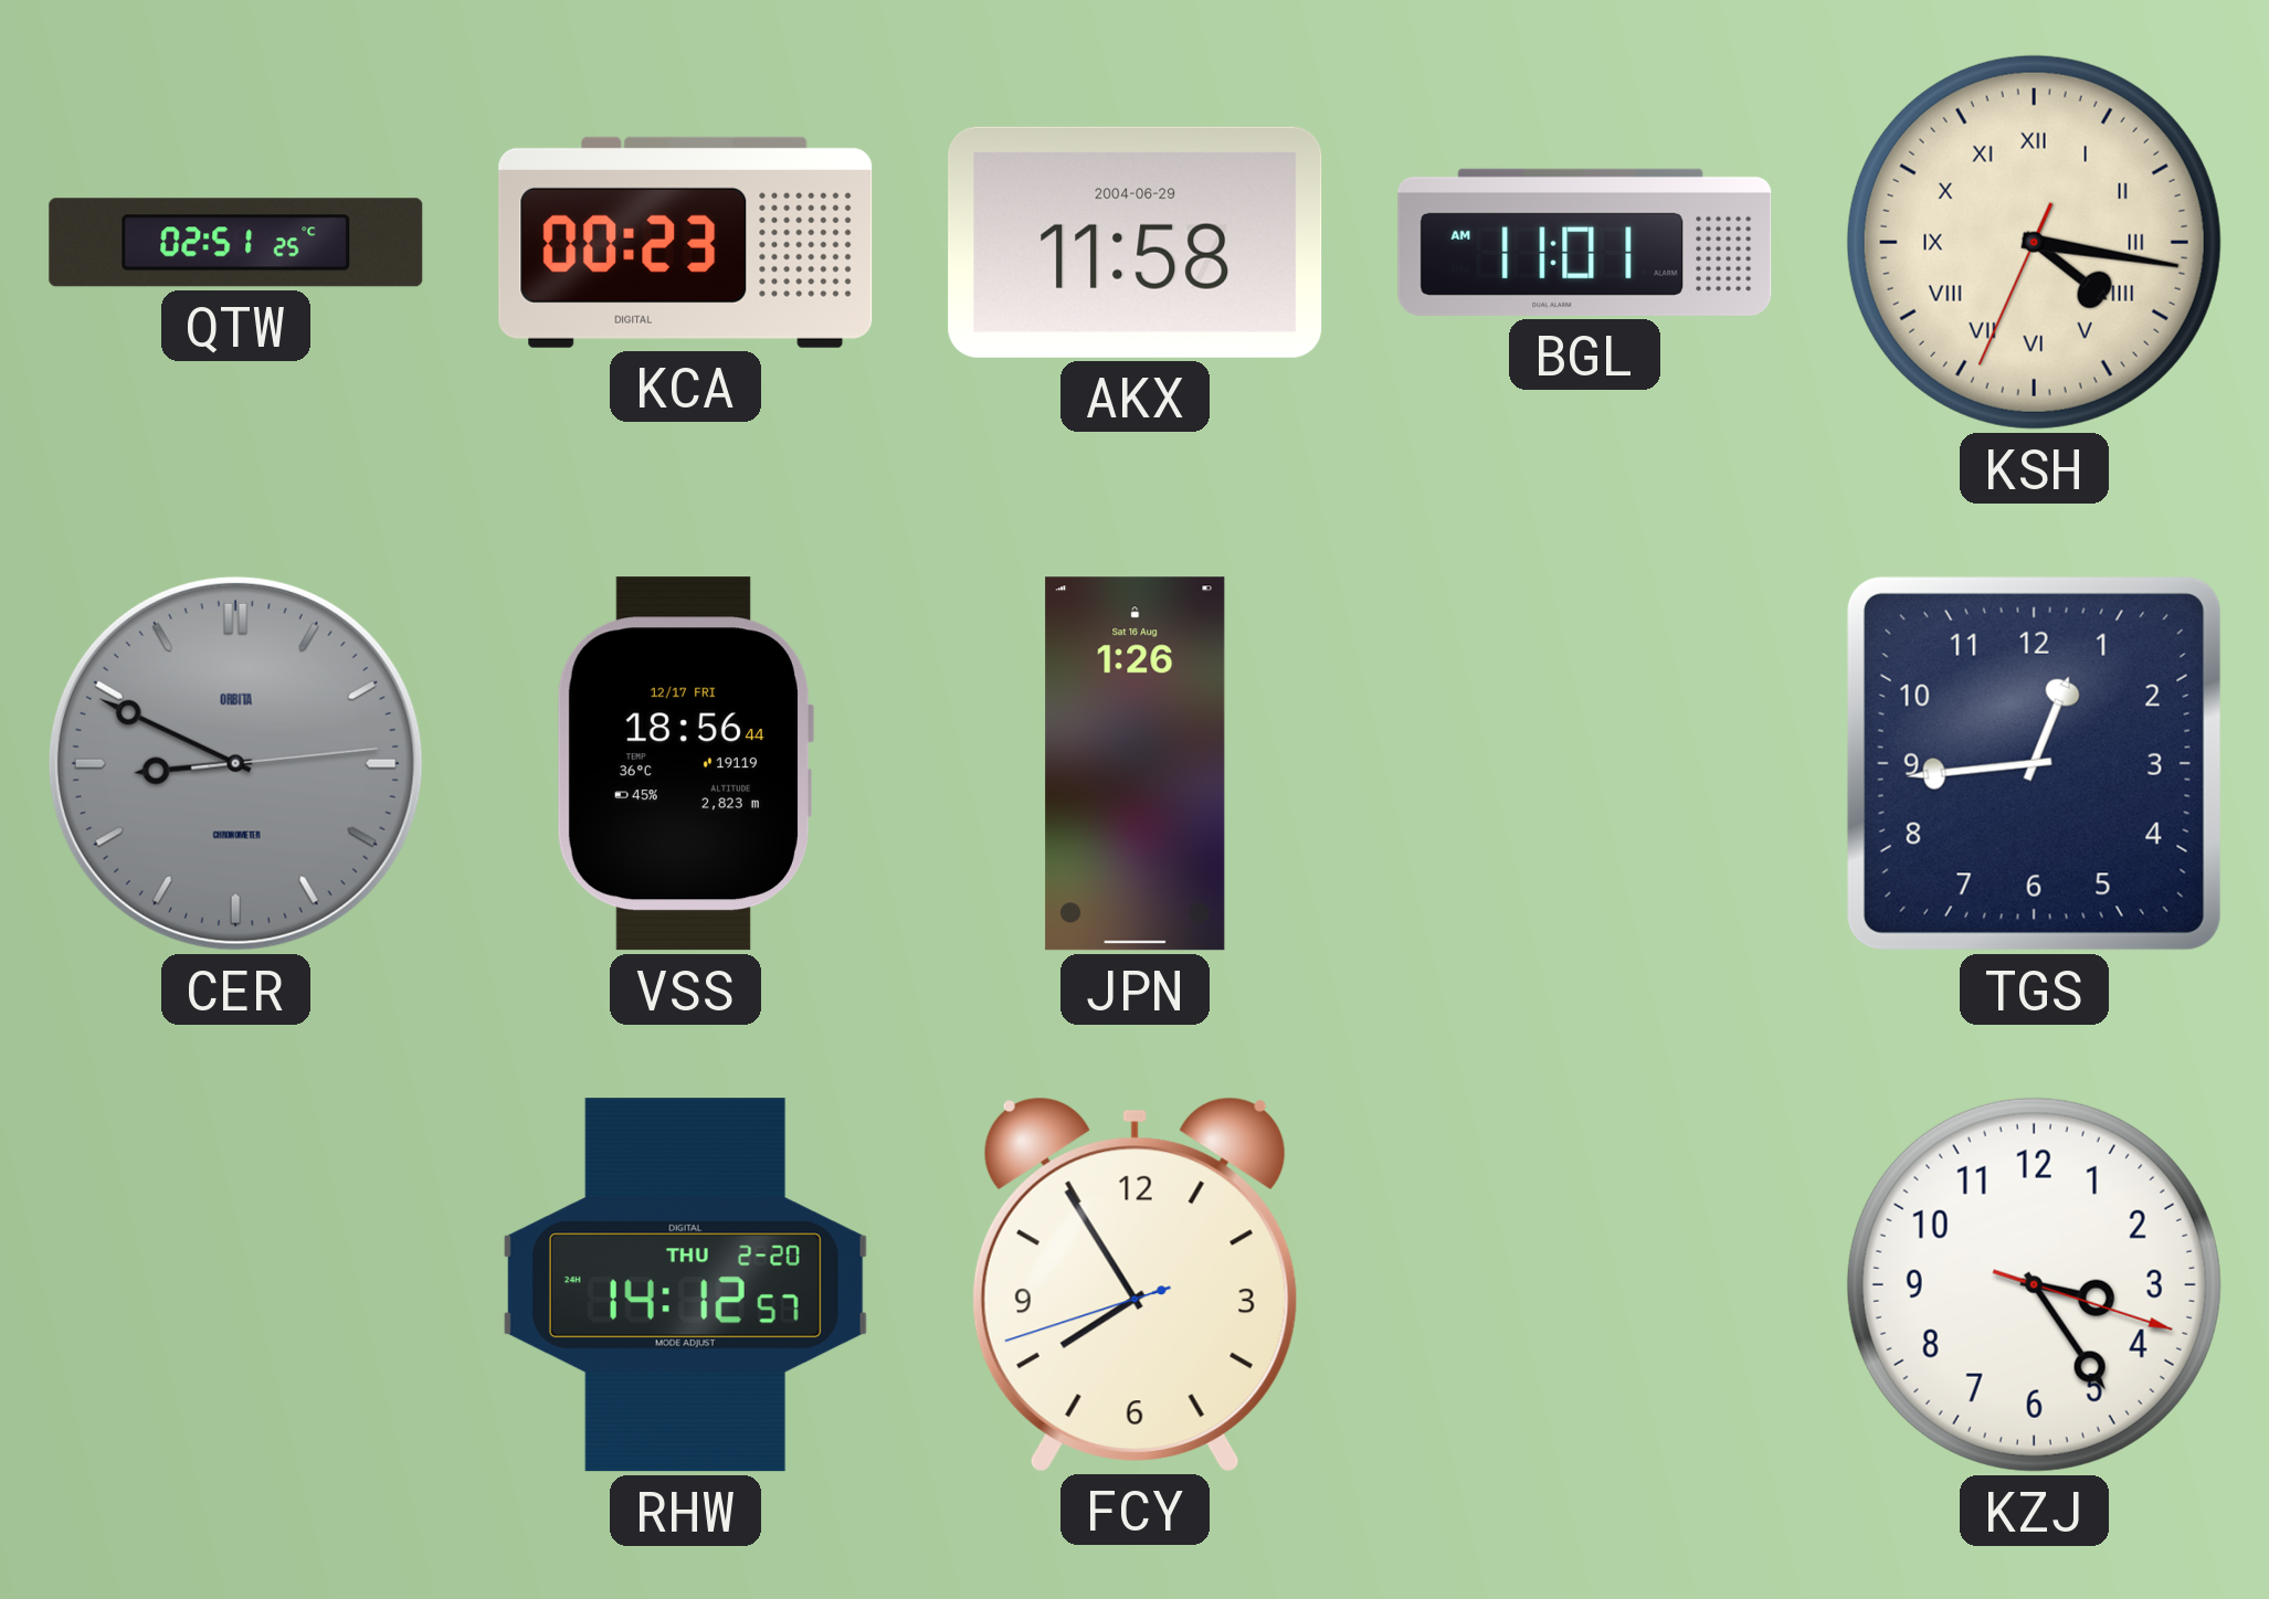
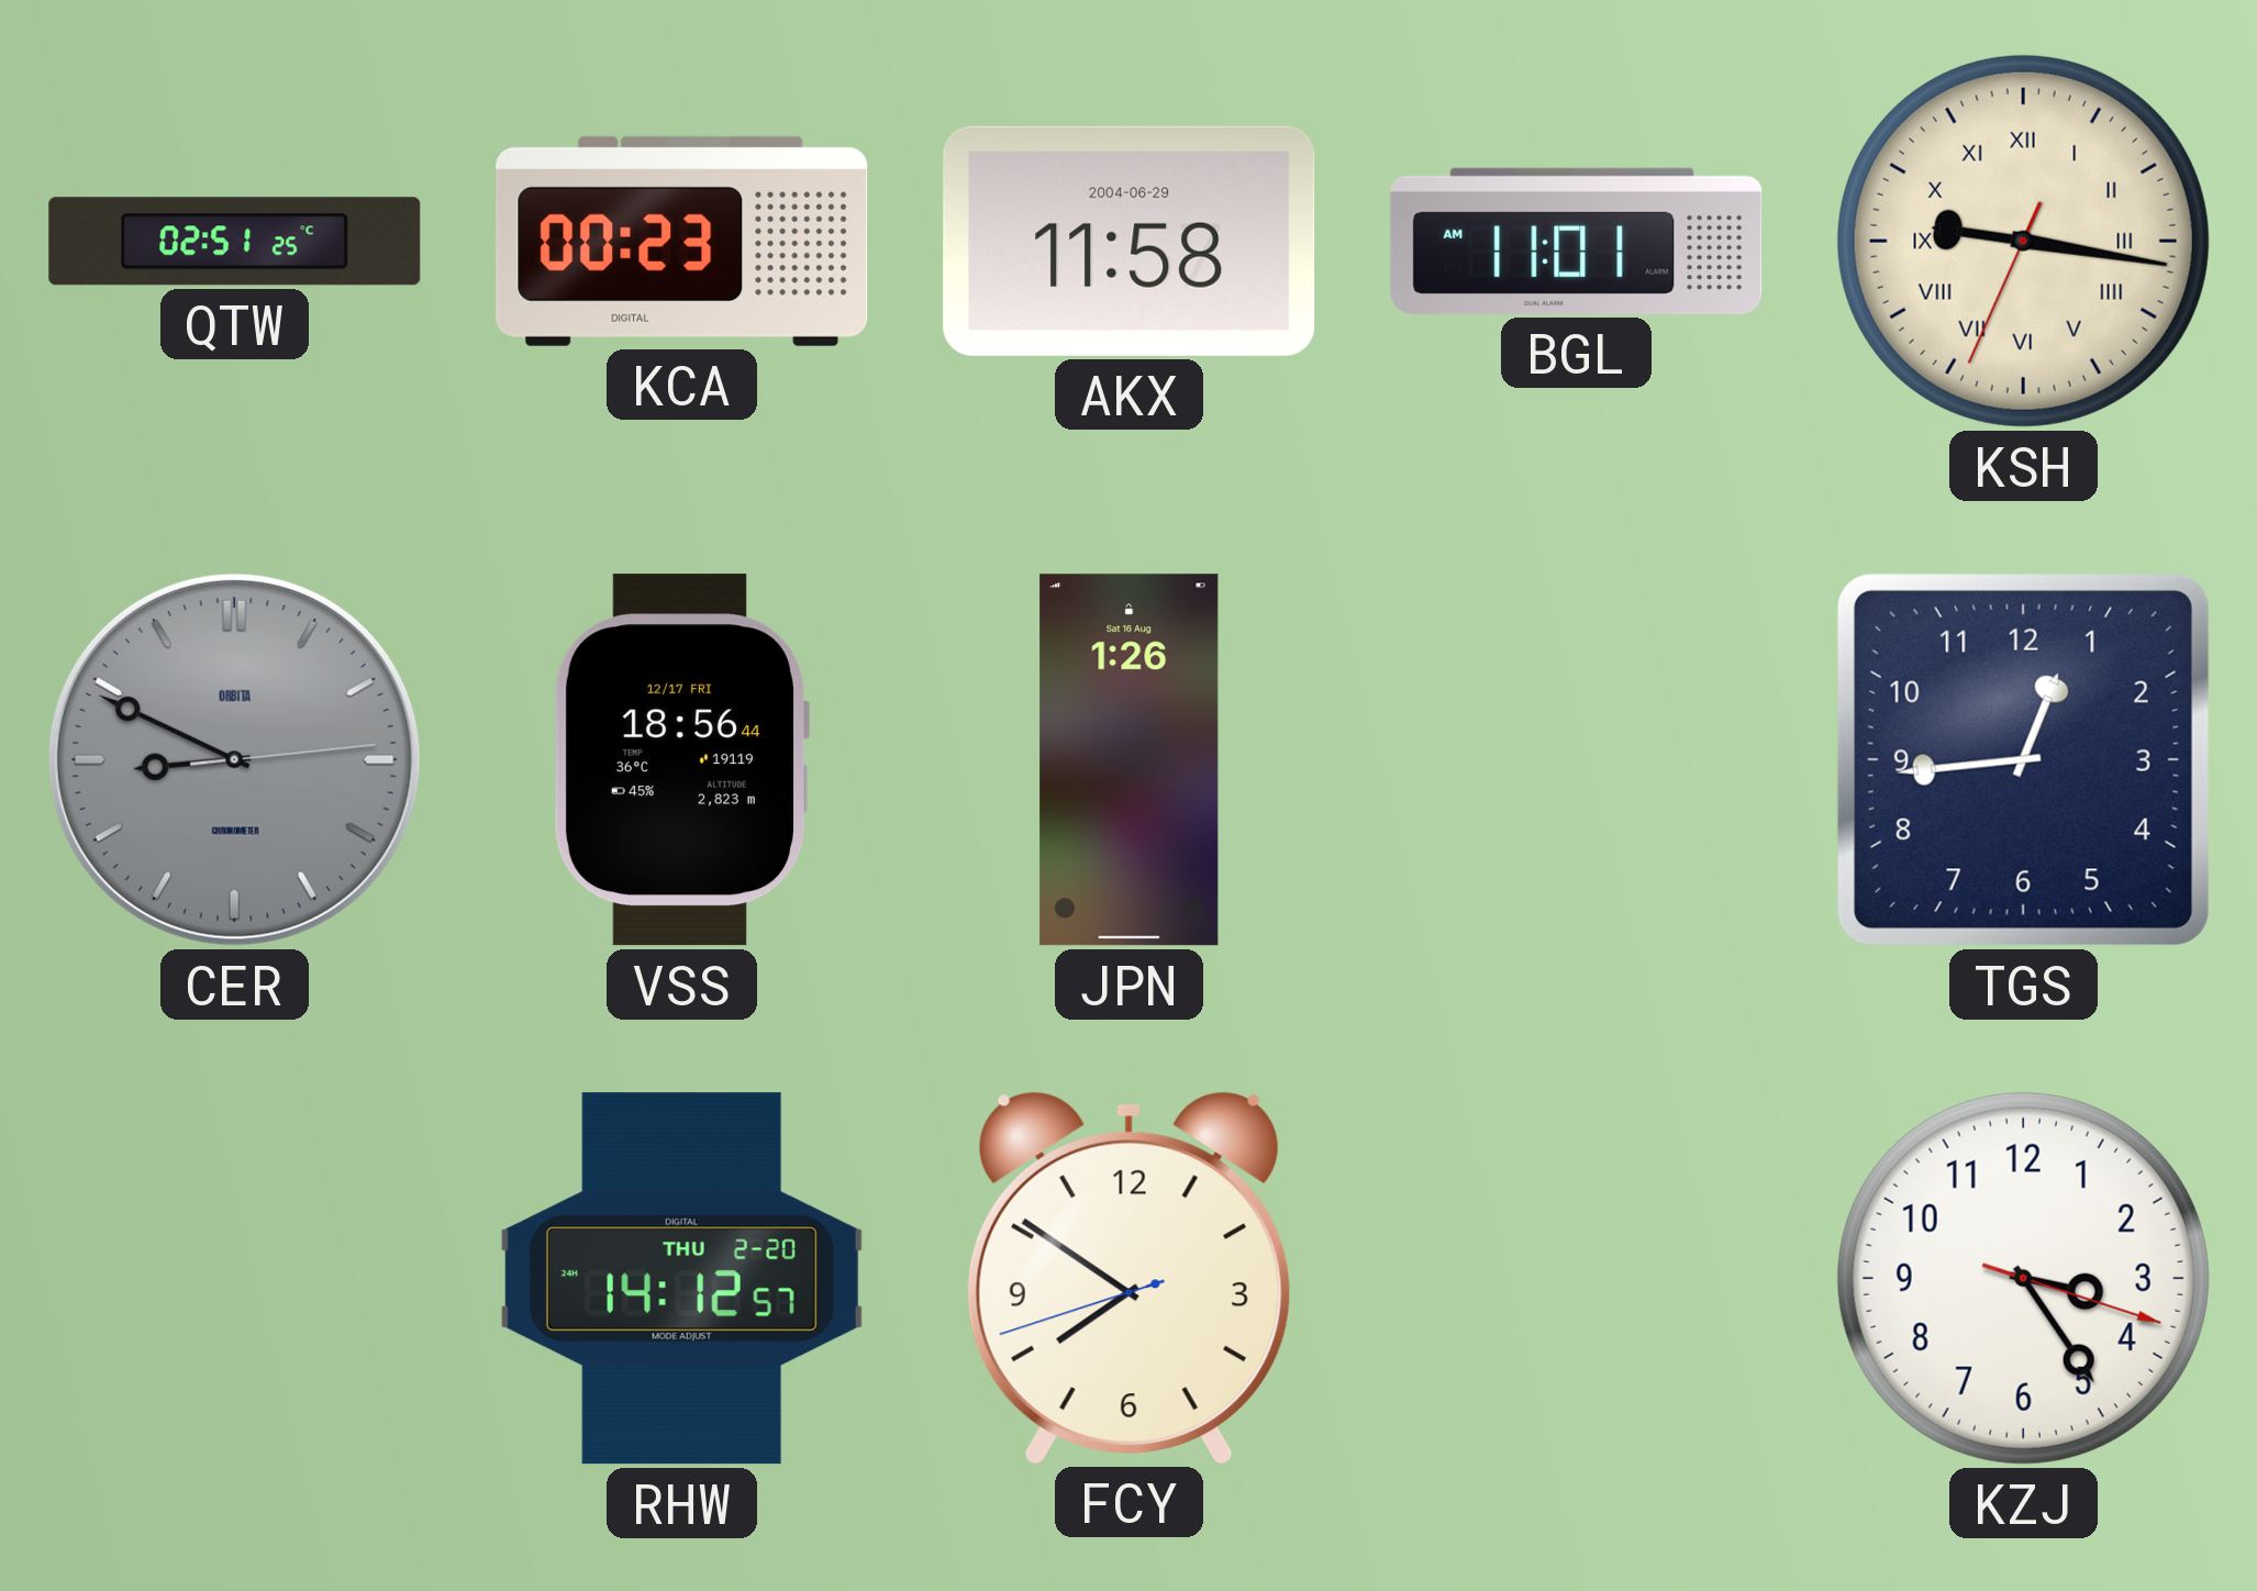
KSH: 4:16 -> 9:16
FCY: 7:54 -> 7:50
